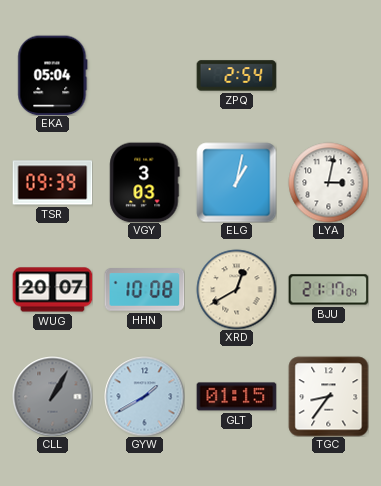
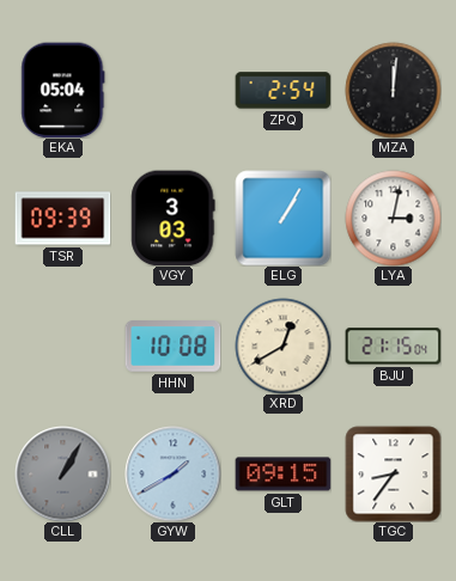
MZA: none -> 12:01
ELG: 1:02 -> 1:05
WUG: 20:07 -> none
BJU: 21:17 -> 21:15
GLT: 01:15 -> 09:15
